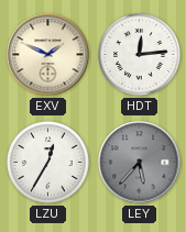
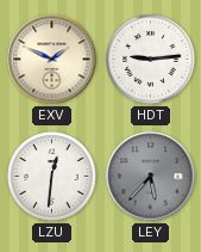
HDT: 12:14 -> 9:14
LZU: 12:35 -> 12:31
